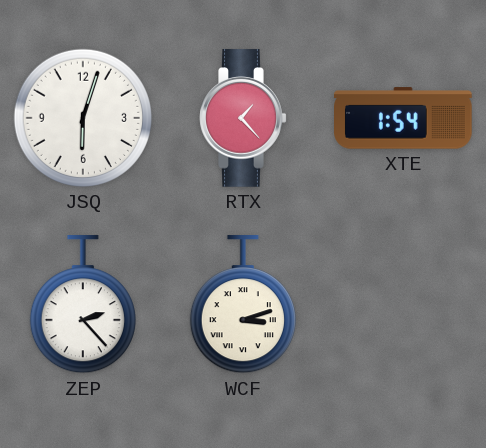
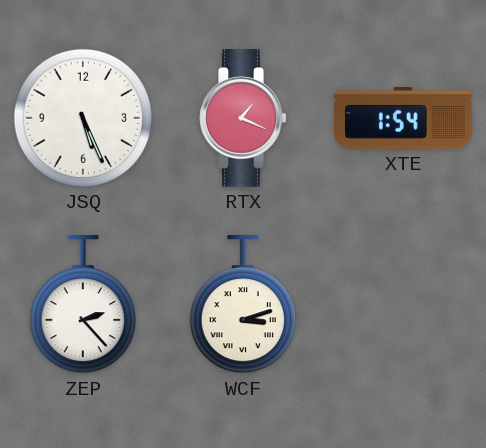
JSQ: 6:03 -> 5:26
RTX: 1:23 -> 1:19
